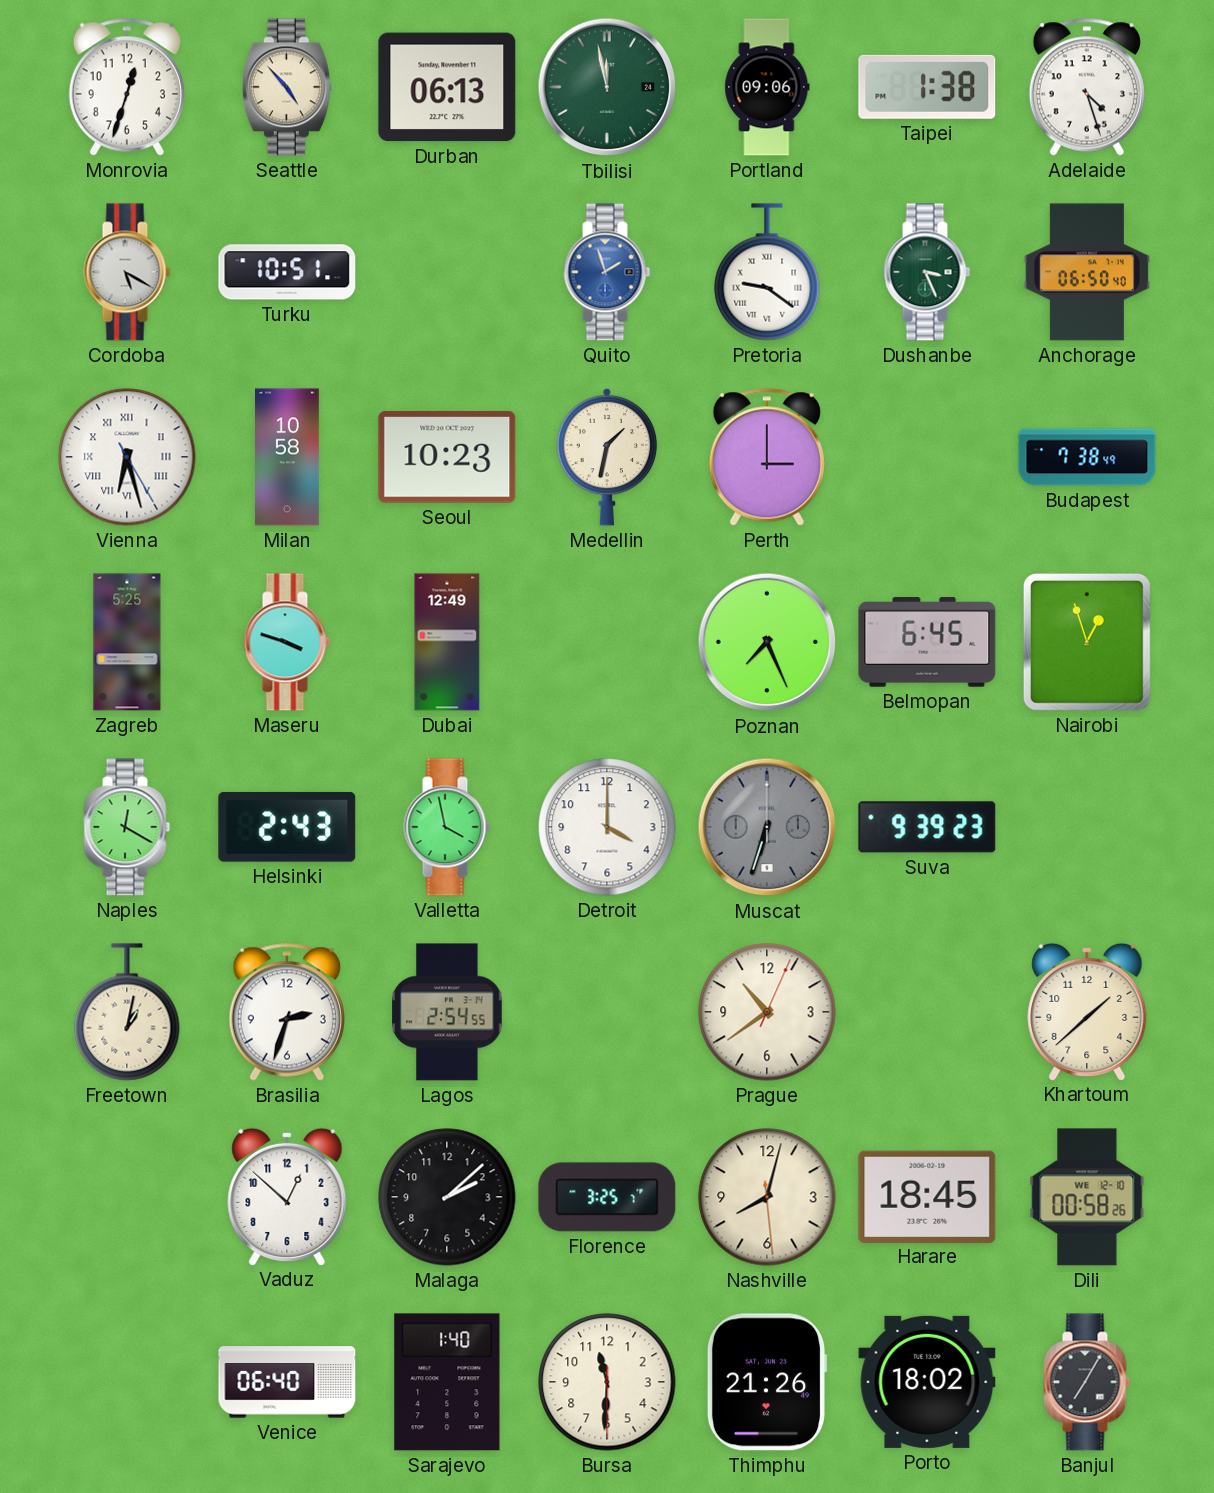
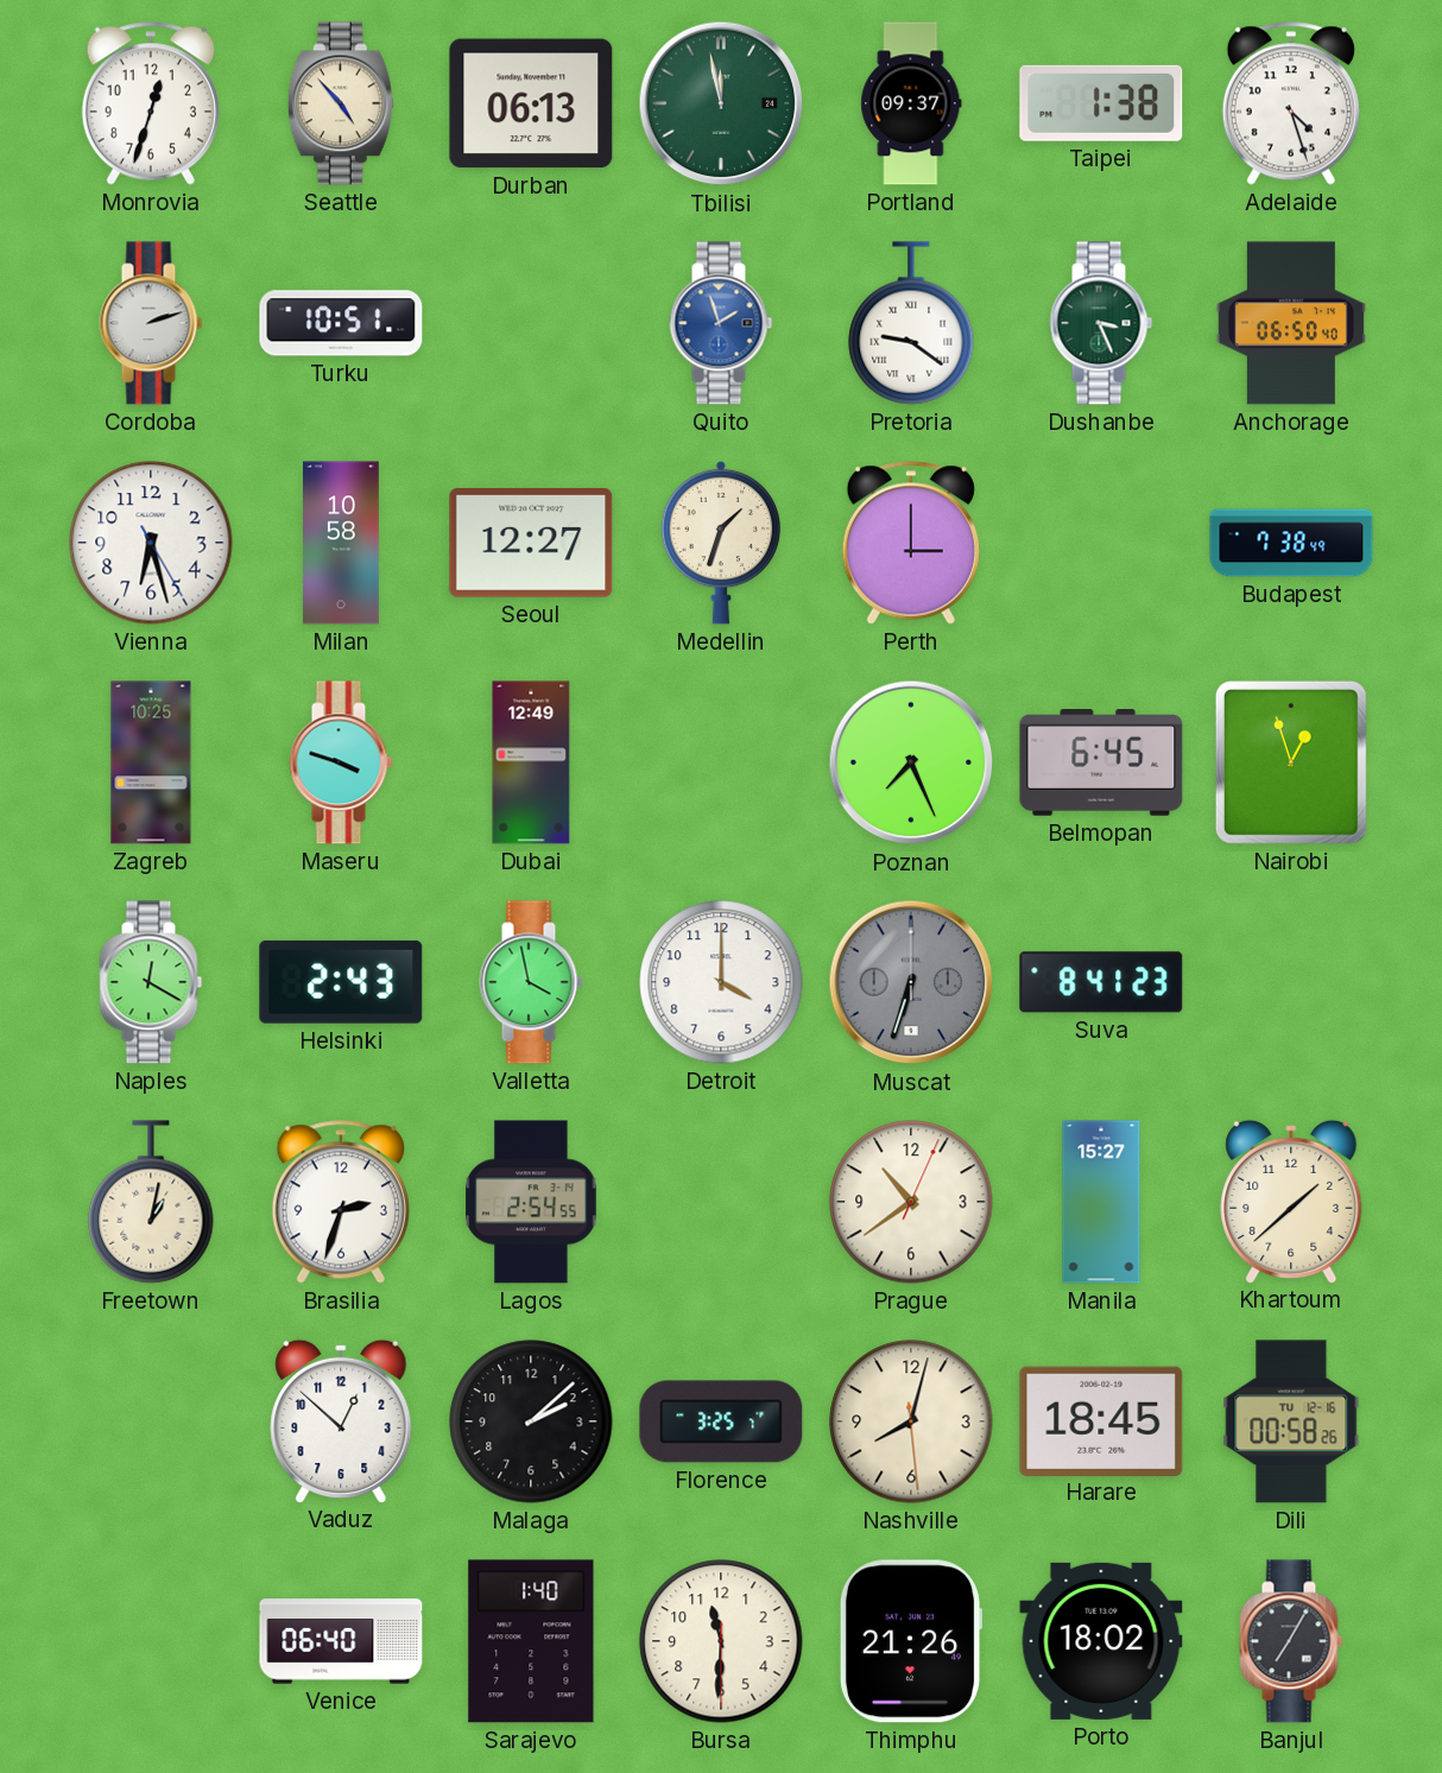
Portland: 09:06 -> 09:37
Cordoba: 5:20 -> 2:12
Vienna numerals: Roman -> Arabic
Seoul: 10:23 -> 12:27
Medellin: 1:32 -> 1:33
Zagreb: 5:25 -> 10:25
Suva: 9:39 -> 8:41
Manila: none -> 15:27
Dili date: WE 12-10 -> TU 12-16
